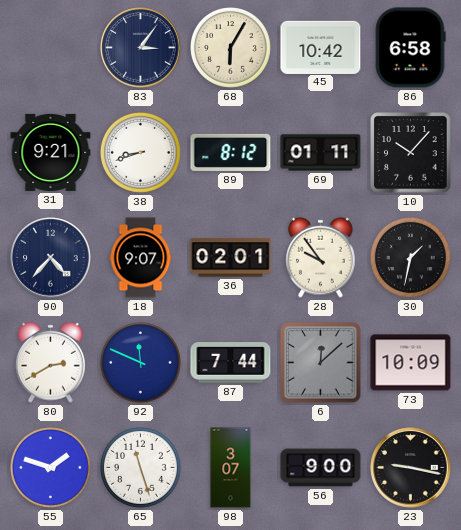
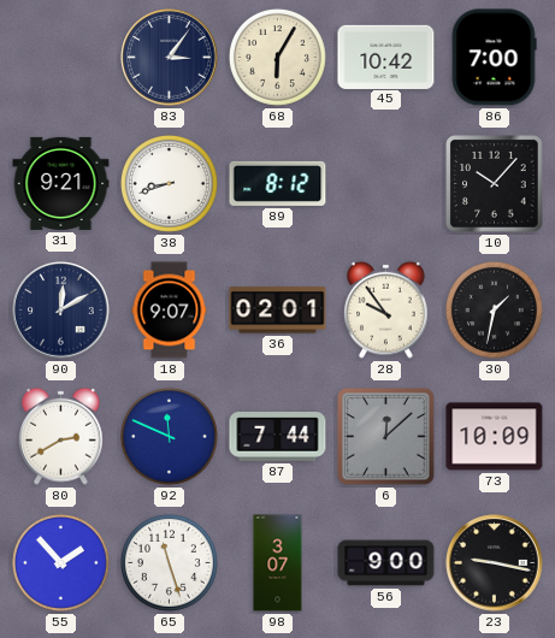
86: 6:58 -> 7:00
69: 01:11 -> none
90: 4:37 -> 12:10
55: 1:48 -> 1:53
